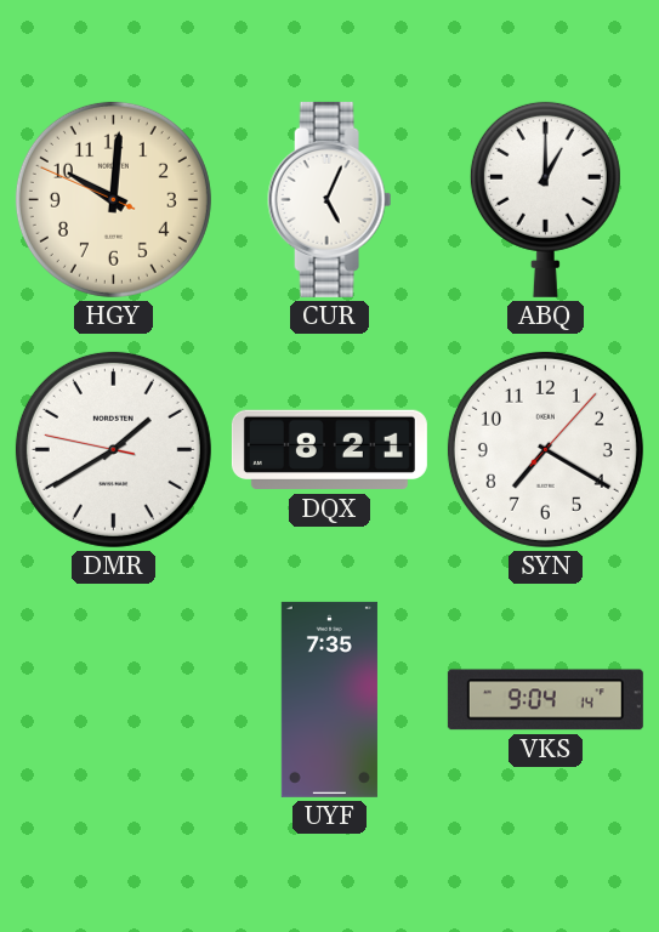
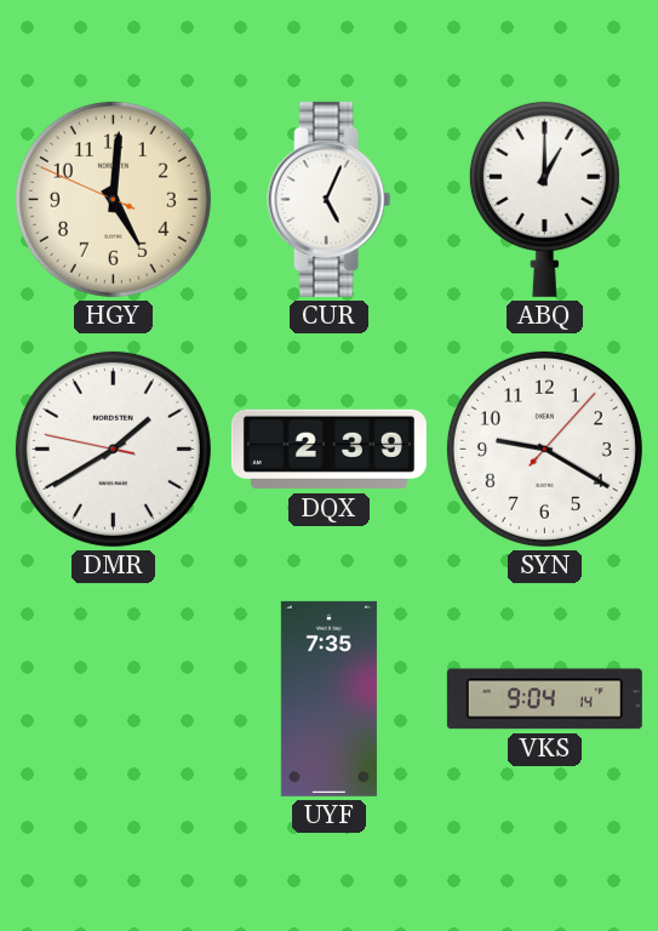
HGY: 10:00 -> 5:00
DQX: 8:21 -> 2:39
SYN: 7:20 -> 9:20
